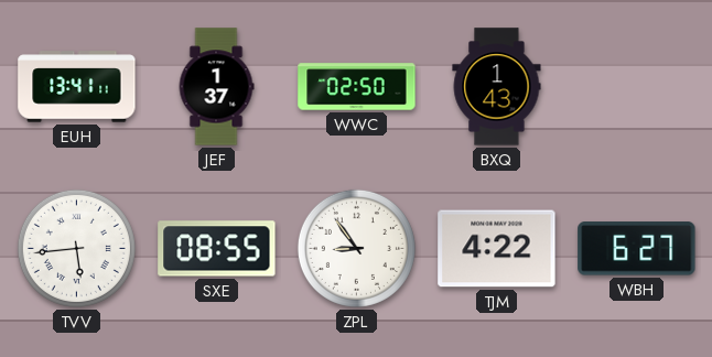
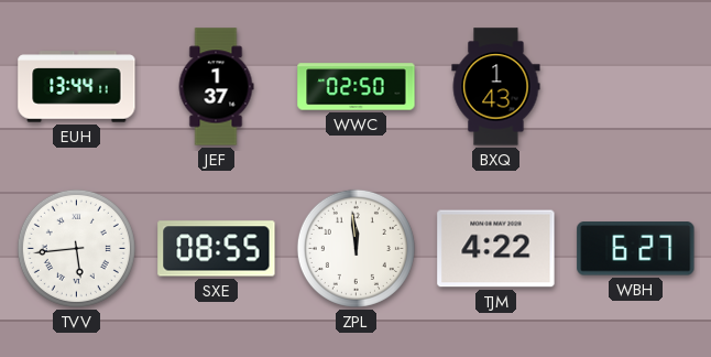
EUH: 13:41 -> 13:44
ZPL: 8:54 -> 11:59
